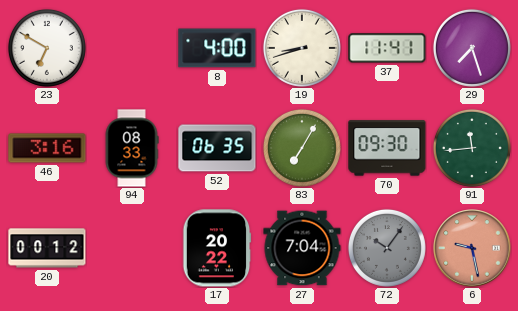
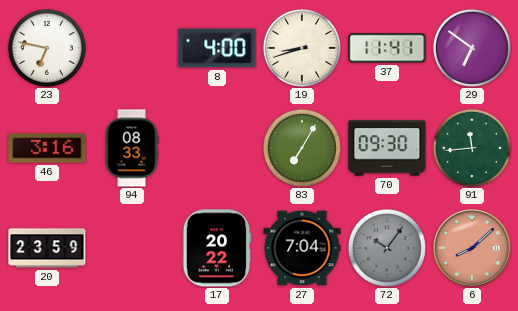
23: 6:50 -> 6:47
29: 7:27 -> 6:51
52: 06:35 -> none
20: 00:12 -> 23:59
6: 9:28 -> 8:08
